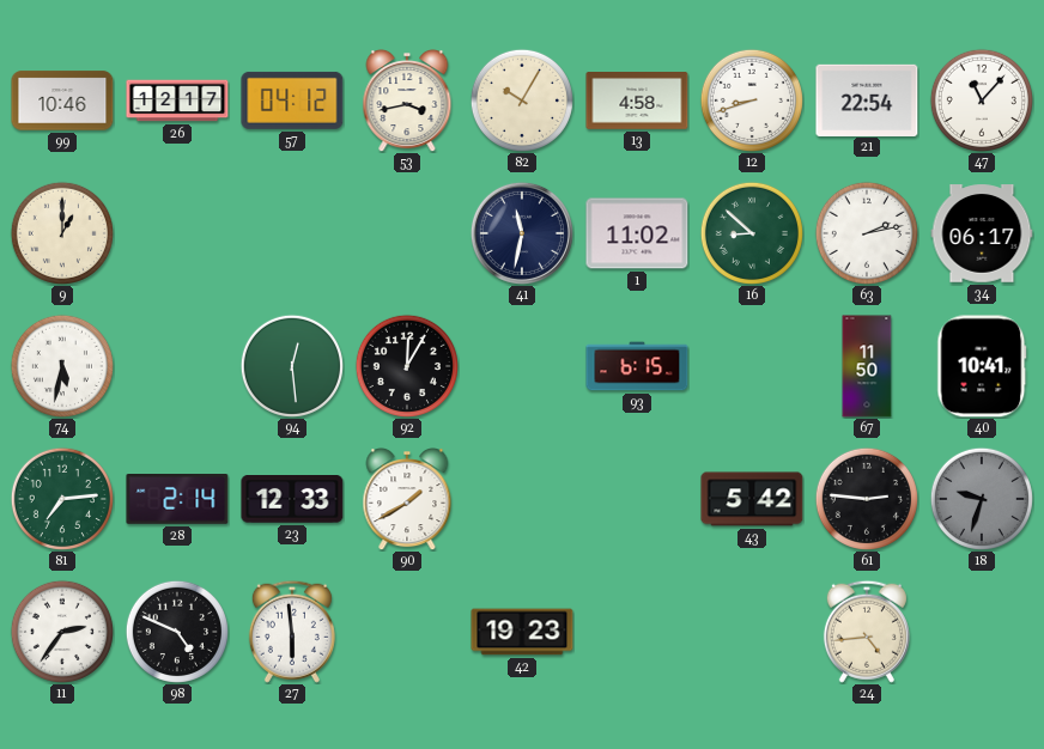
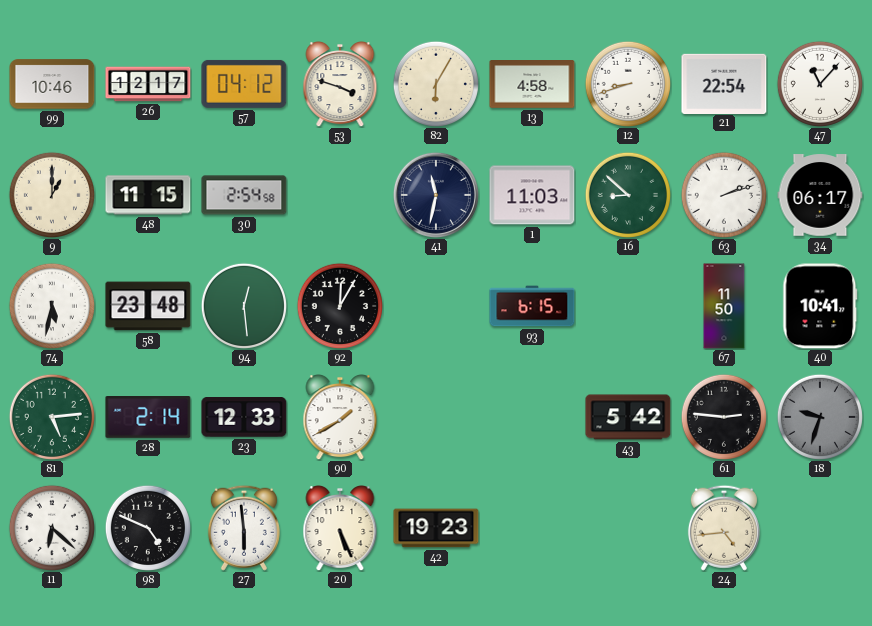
53: 3:43 -> 3:48
82: 10:05 -> 6:05
48: none -> 11:15
30: none -> 2:54
1: 11:02 -> 11:03
63: 2:13 -> 2:12
58: none -> 23:48
81: 7:14 -> 5:14
11: 2:36 -> 6:22
20: none -> 5:26
